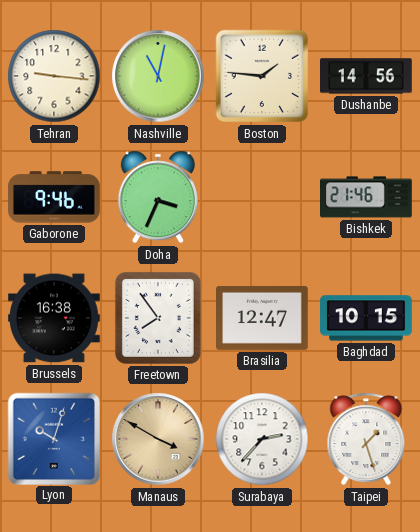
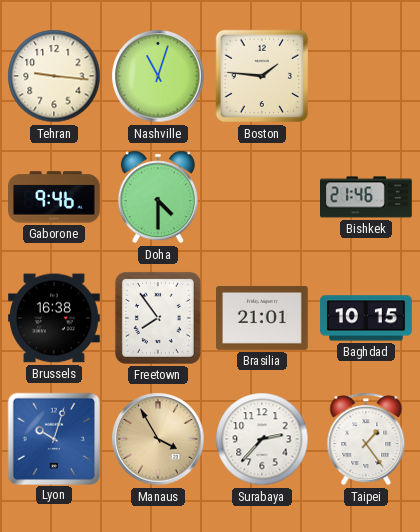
Nashville: 11:02 -> 11:03
Dushanbe: 14:56 -> none
Doha: 3:34 -> 4:30
Brasilia: 12:47 -> 21:01
Manaus: 3:50 -> 3:55
Taipei: 1:27 -> 1:24
